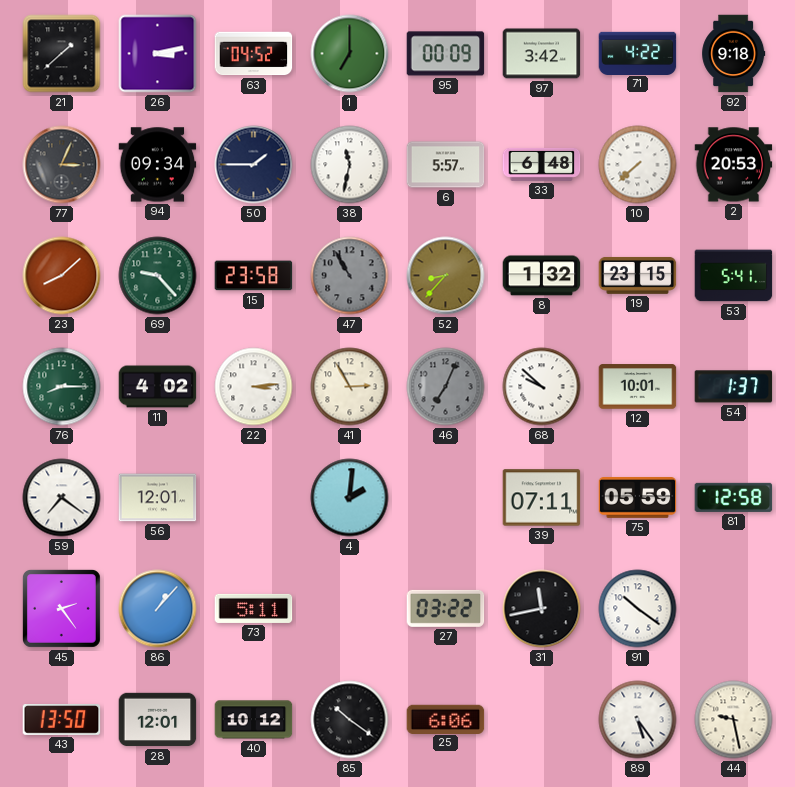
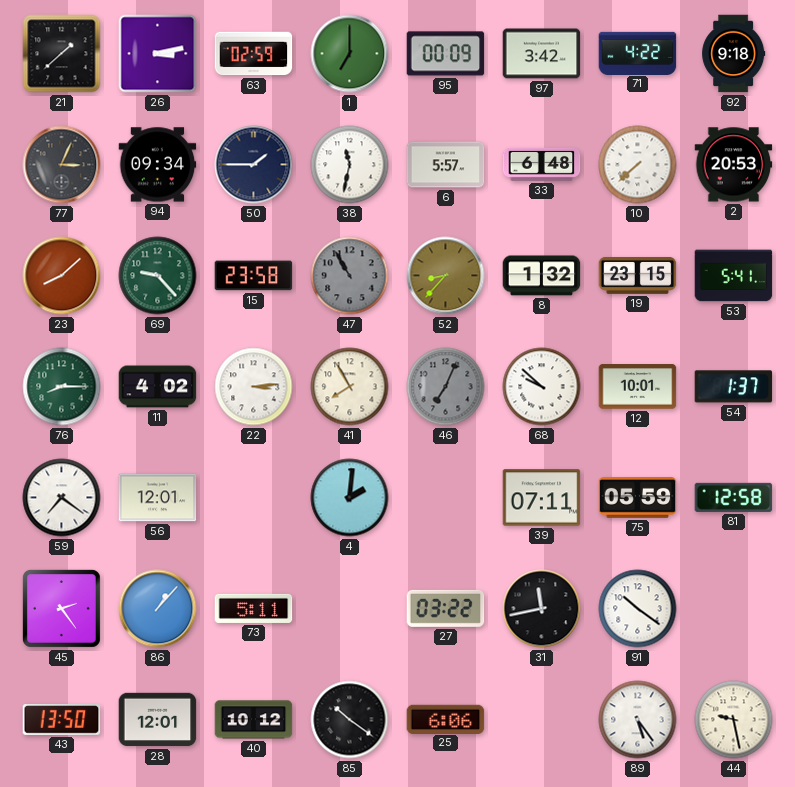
63: 04:52 -> 02:59
41: 2:55 -> 7:55
